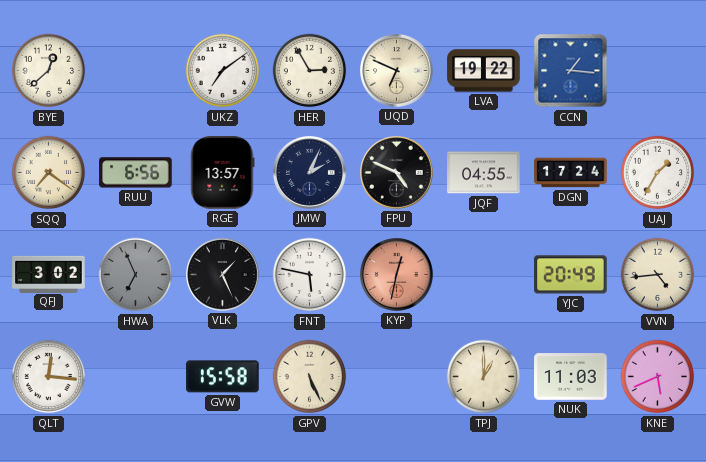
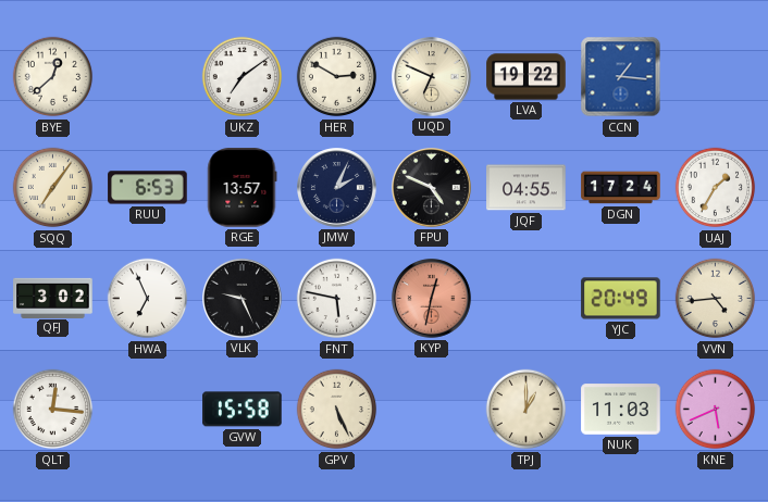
HER: 2:55 -> 2:50
SQQ: 7:21 -> 7:06
RUU: 6:56 -> 6:53
HWA dial: grey -> white
VLK: 1:26 -> 9:26
